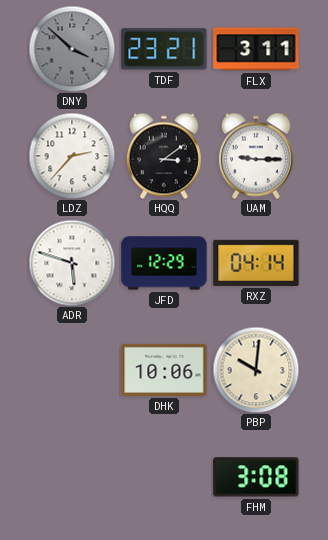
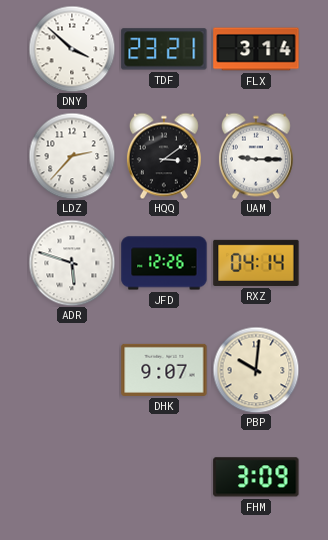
DNY dial: grey -> white
FLX: 3:11 -> 3:14
JFD: 12:29 -> 12:26
DHK: 10:06 -> 9:07
FHM: 3:08 -> 3:09
